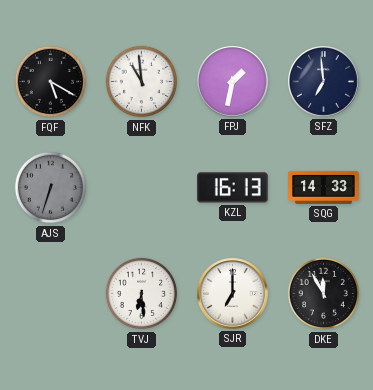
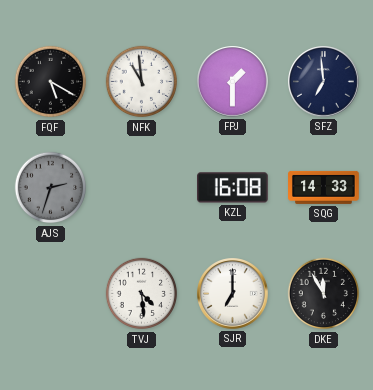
FPJ: 1:32 -> 1:30
AJS: 6:33 -> 2:33
KZL: 16:13 -> 16:08
TVJ: 6:29 -> 4:29
